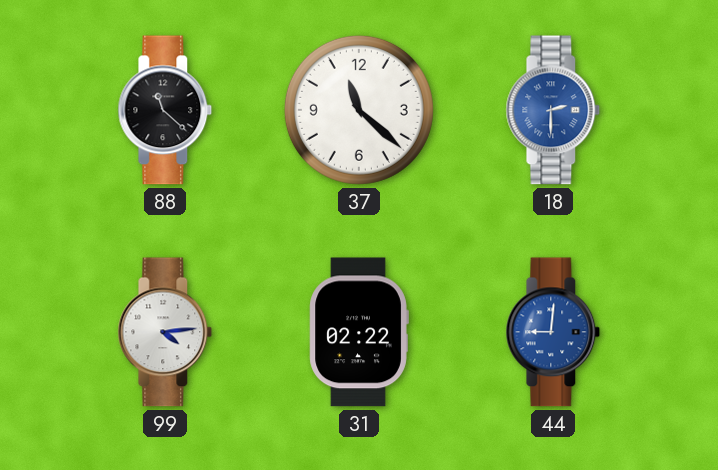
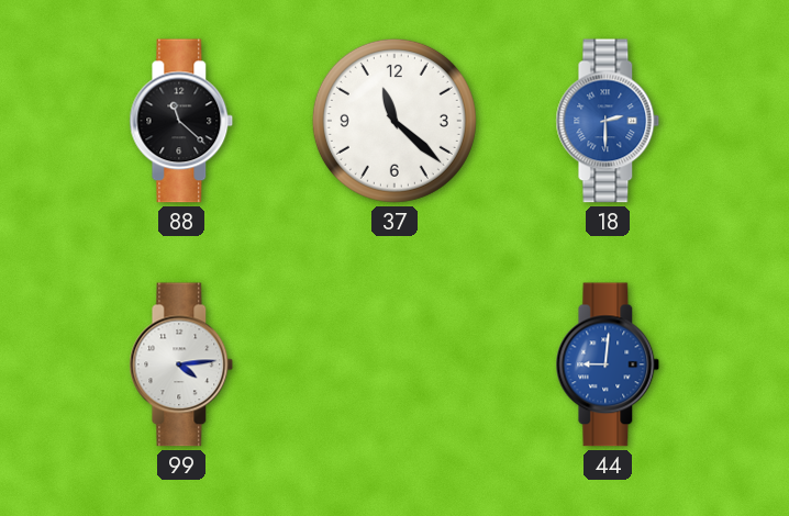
31: 02:22 -> none
